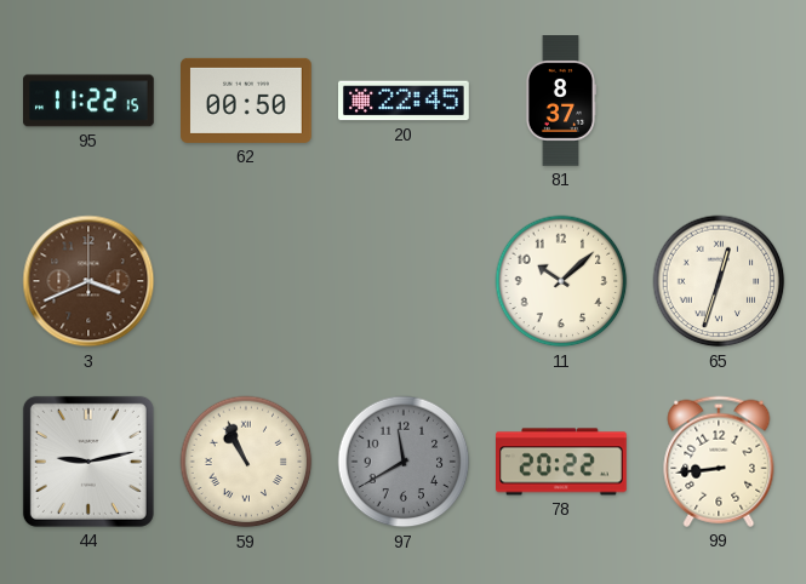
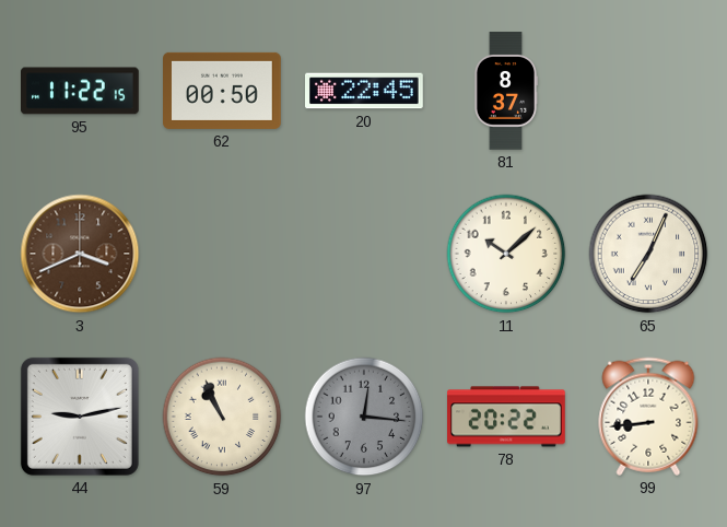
65: 12:33 -> 7:04
97: 11:40 -> 12:16
